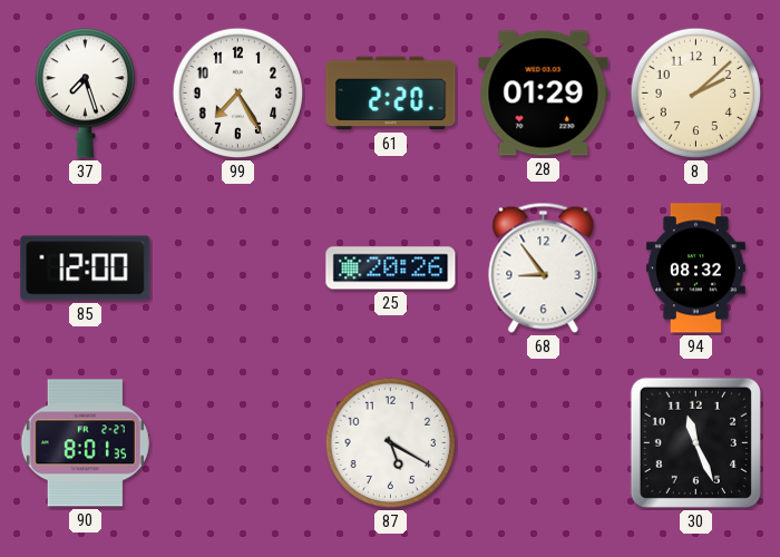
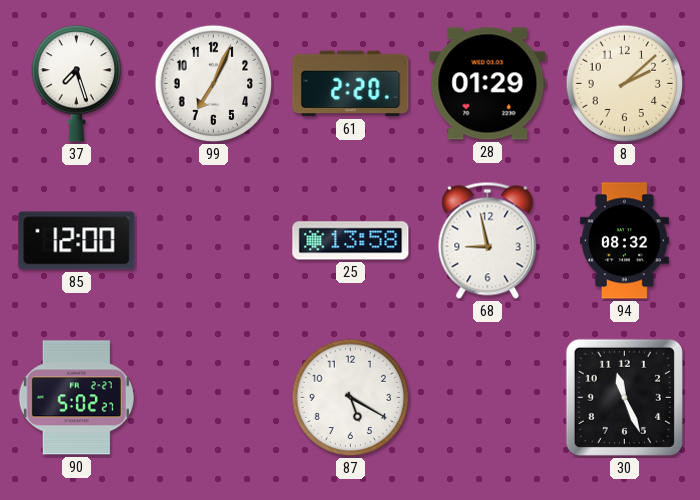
99: 7:25 -> 7:04
25: 20:26 -> 13:58
68: 8:54 -> 8:58
90: 8:01 -> 5:02
